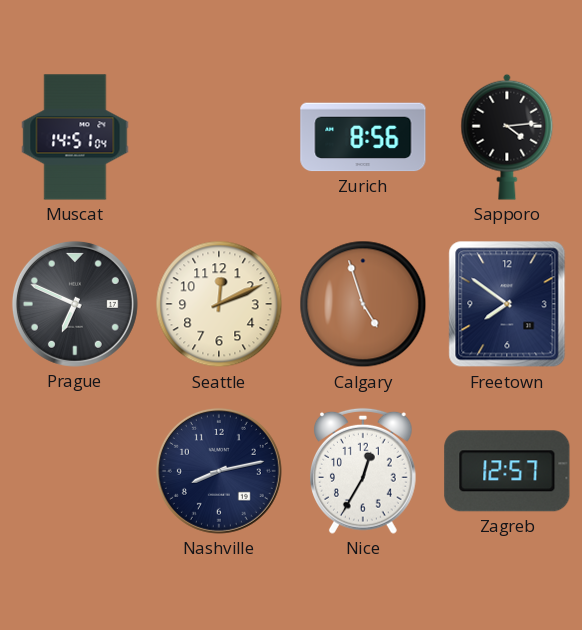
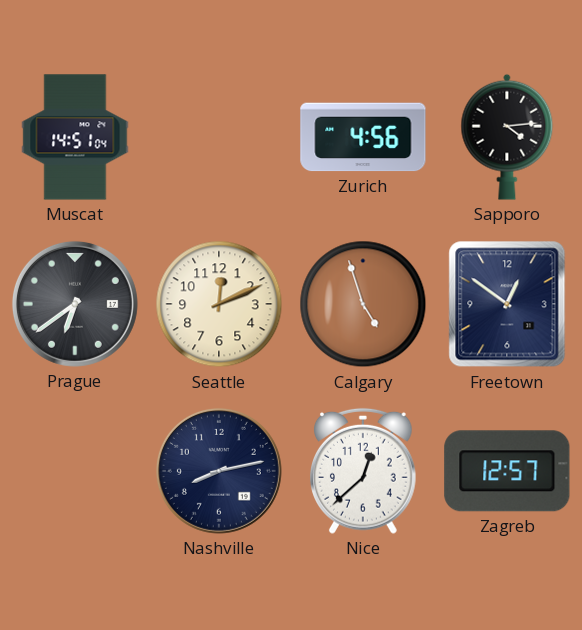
Zurich: 8:56 -> 4:56
Prague: 6:49 -> 6:39
Freetown: 7:51 -> 12:51
Nice: 12:35 -> 12:38
